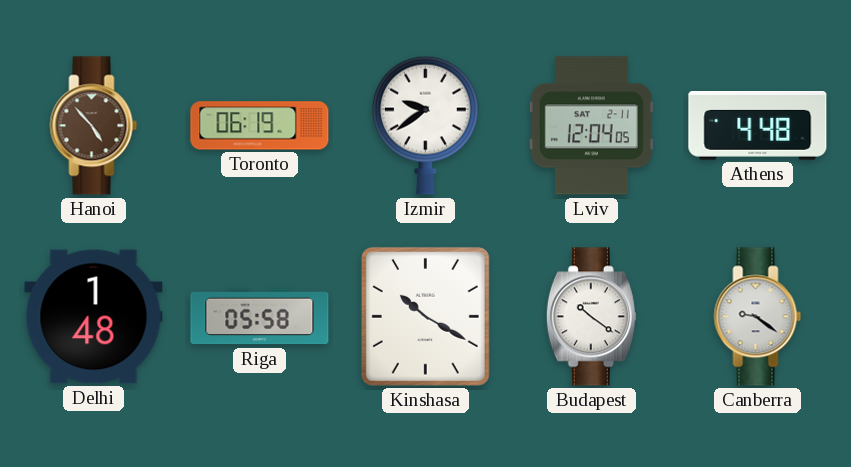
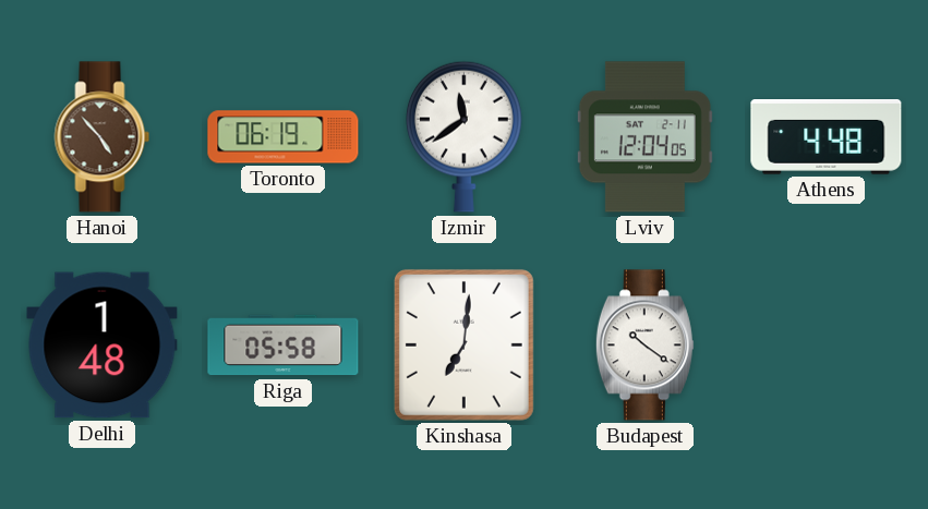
Izmir: 9:39 -> 11:39
Kinshasa: 10:20 -> 7:01
Canberra: 9:21 -> none
